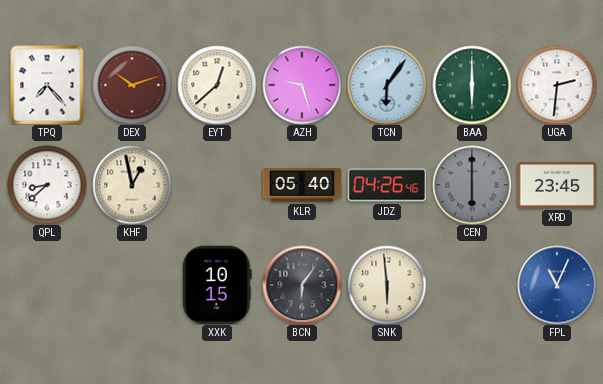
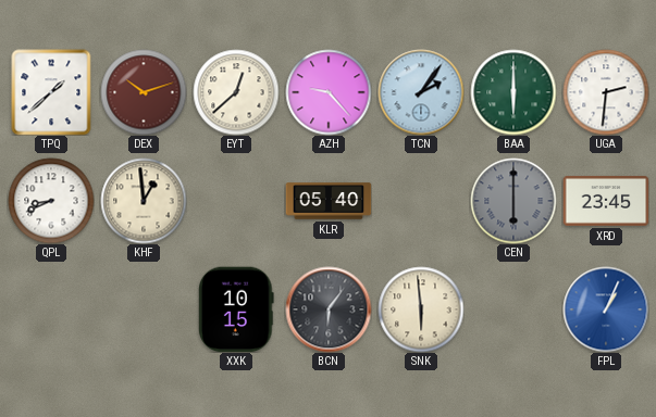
TPQ: 7:23 -> 1:38
AZH: 9:27 -> 9:23
TCN: 6:06 -> 2:06
QPL: 8:38 -> 8:41
KHF: 12:58 -> 12:59
JDZ: 04:26 -> none
FPL: 11:04 -> 1:04
